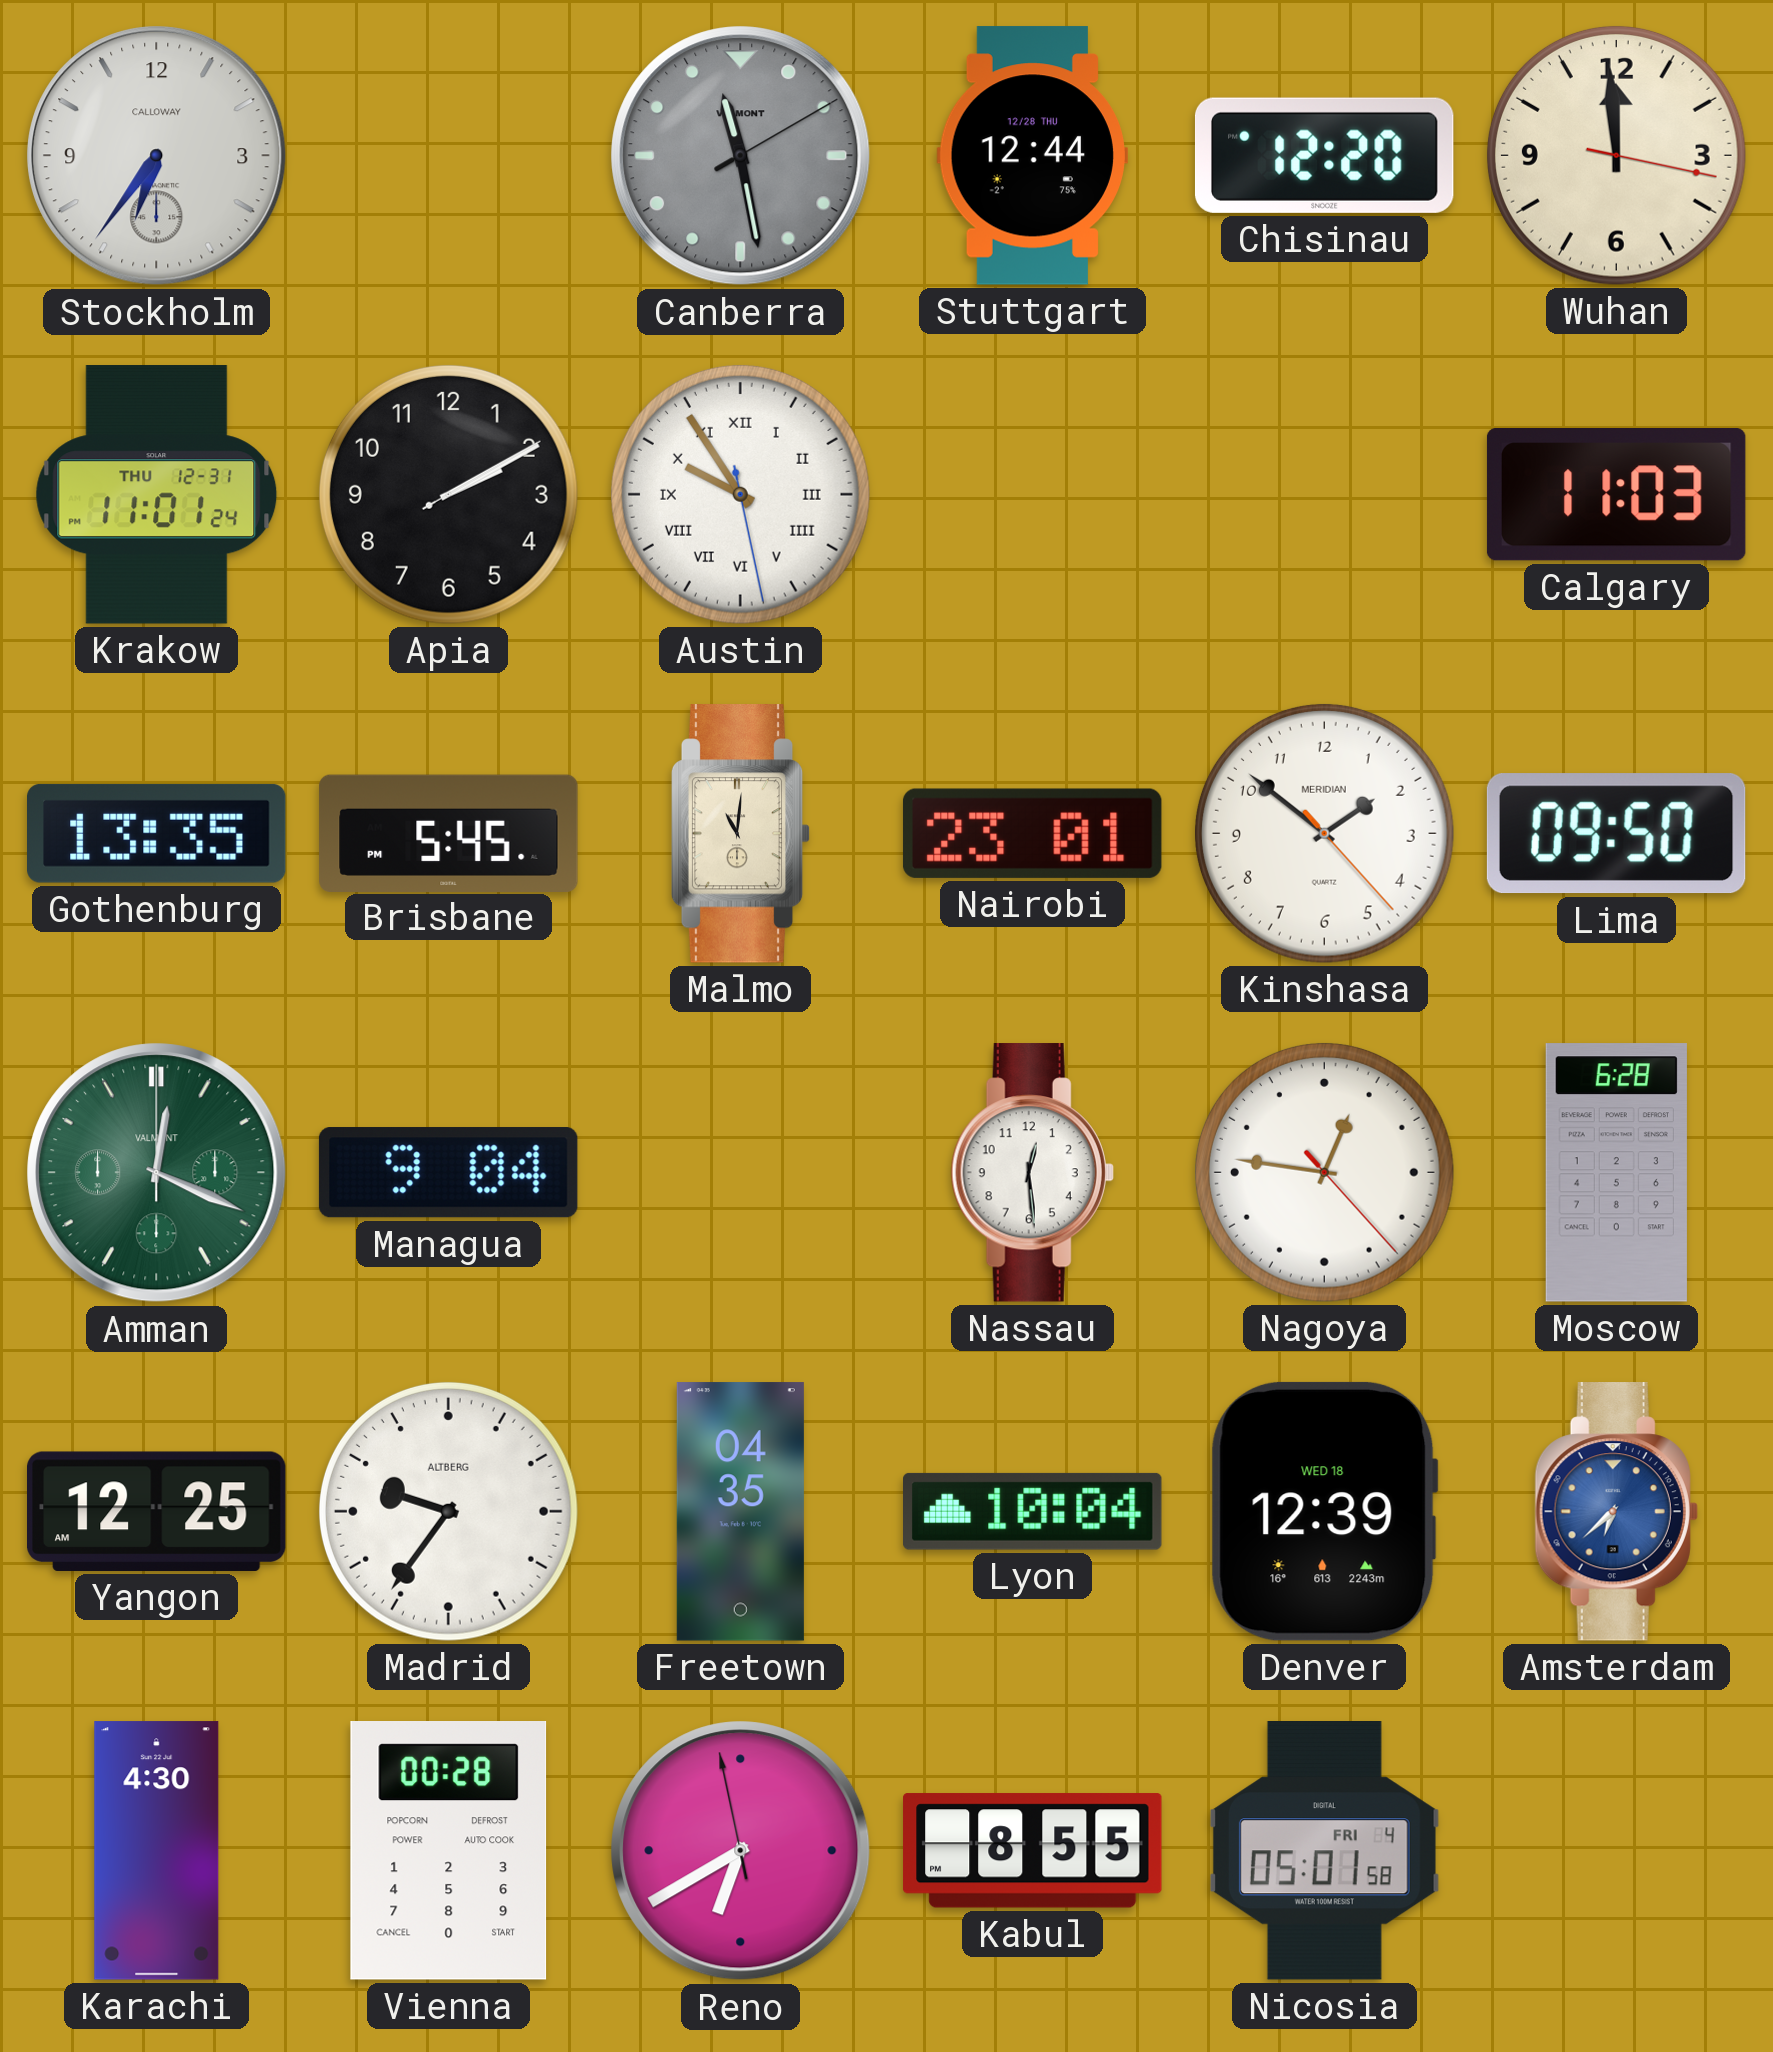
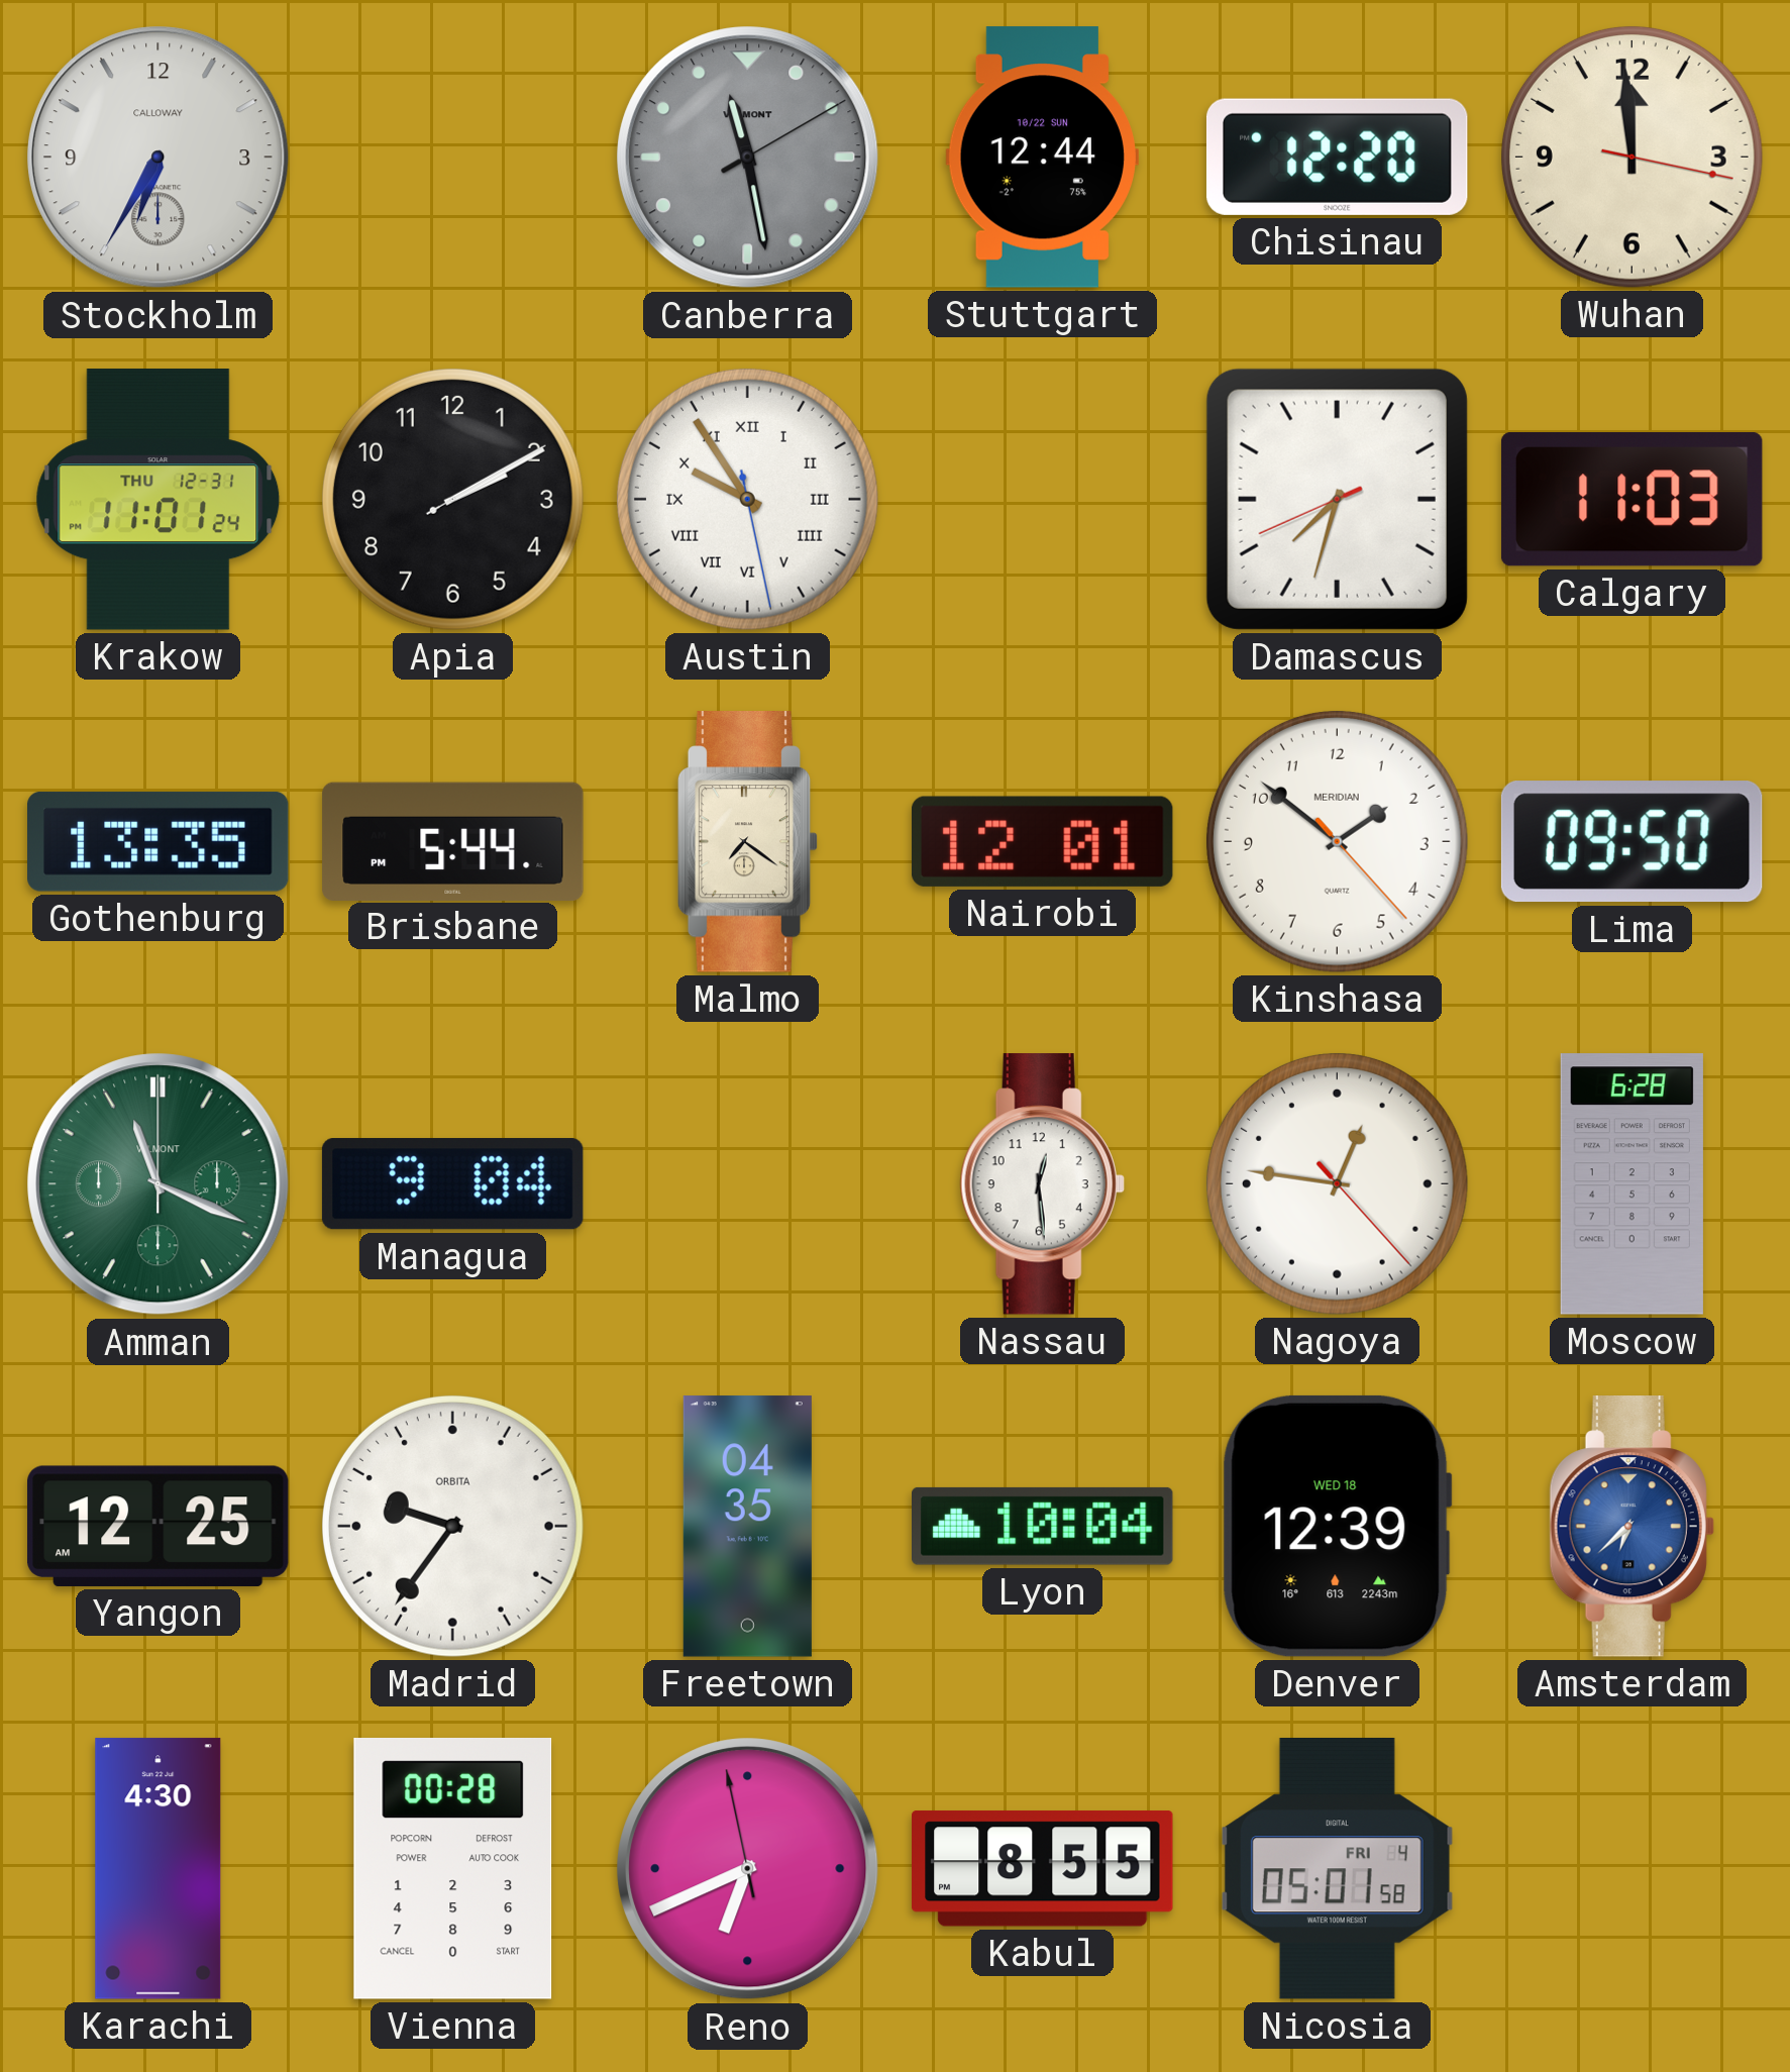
Stockholm: 6:36 -> 6:35
Stuttgart date: 12/28 THU -> 10/22 SUN
Damascus: none -> 7:32
Brisbane: 5:45 -> 5:44
Malmo: 11:01 -> 7:21
Nairobi: 23:01 -> 12:01
Amman: 12:19 -> 11:19
Madrid brand: ALTBERG -> ORBITA
Reno: 6:39 -> 6:40
